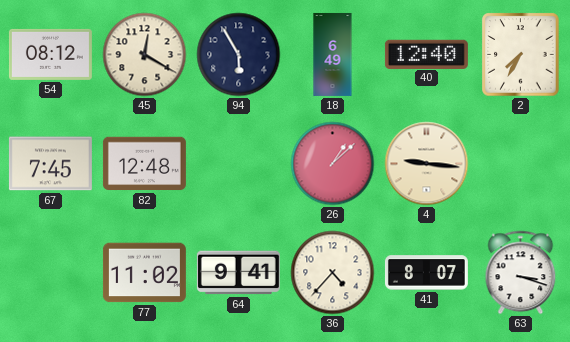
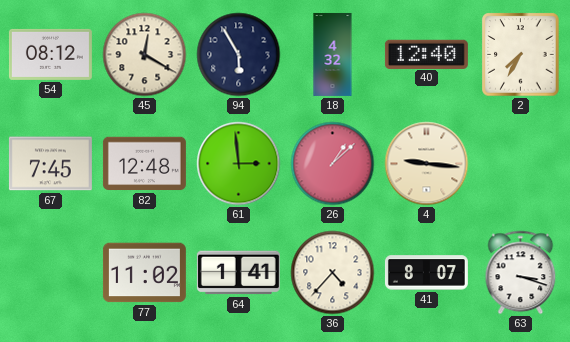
18: 6:49 -> 4:32
61: none -> 2:59
64: 9:41 -> 1:41
